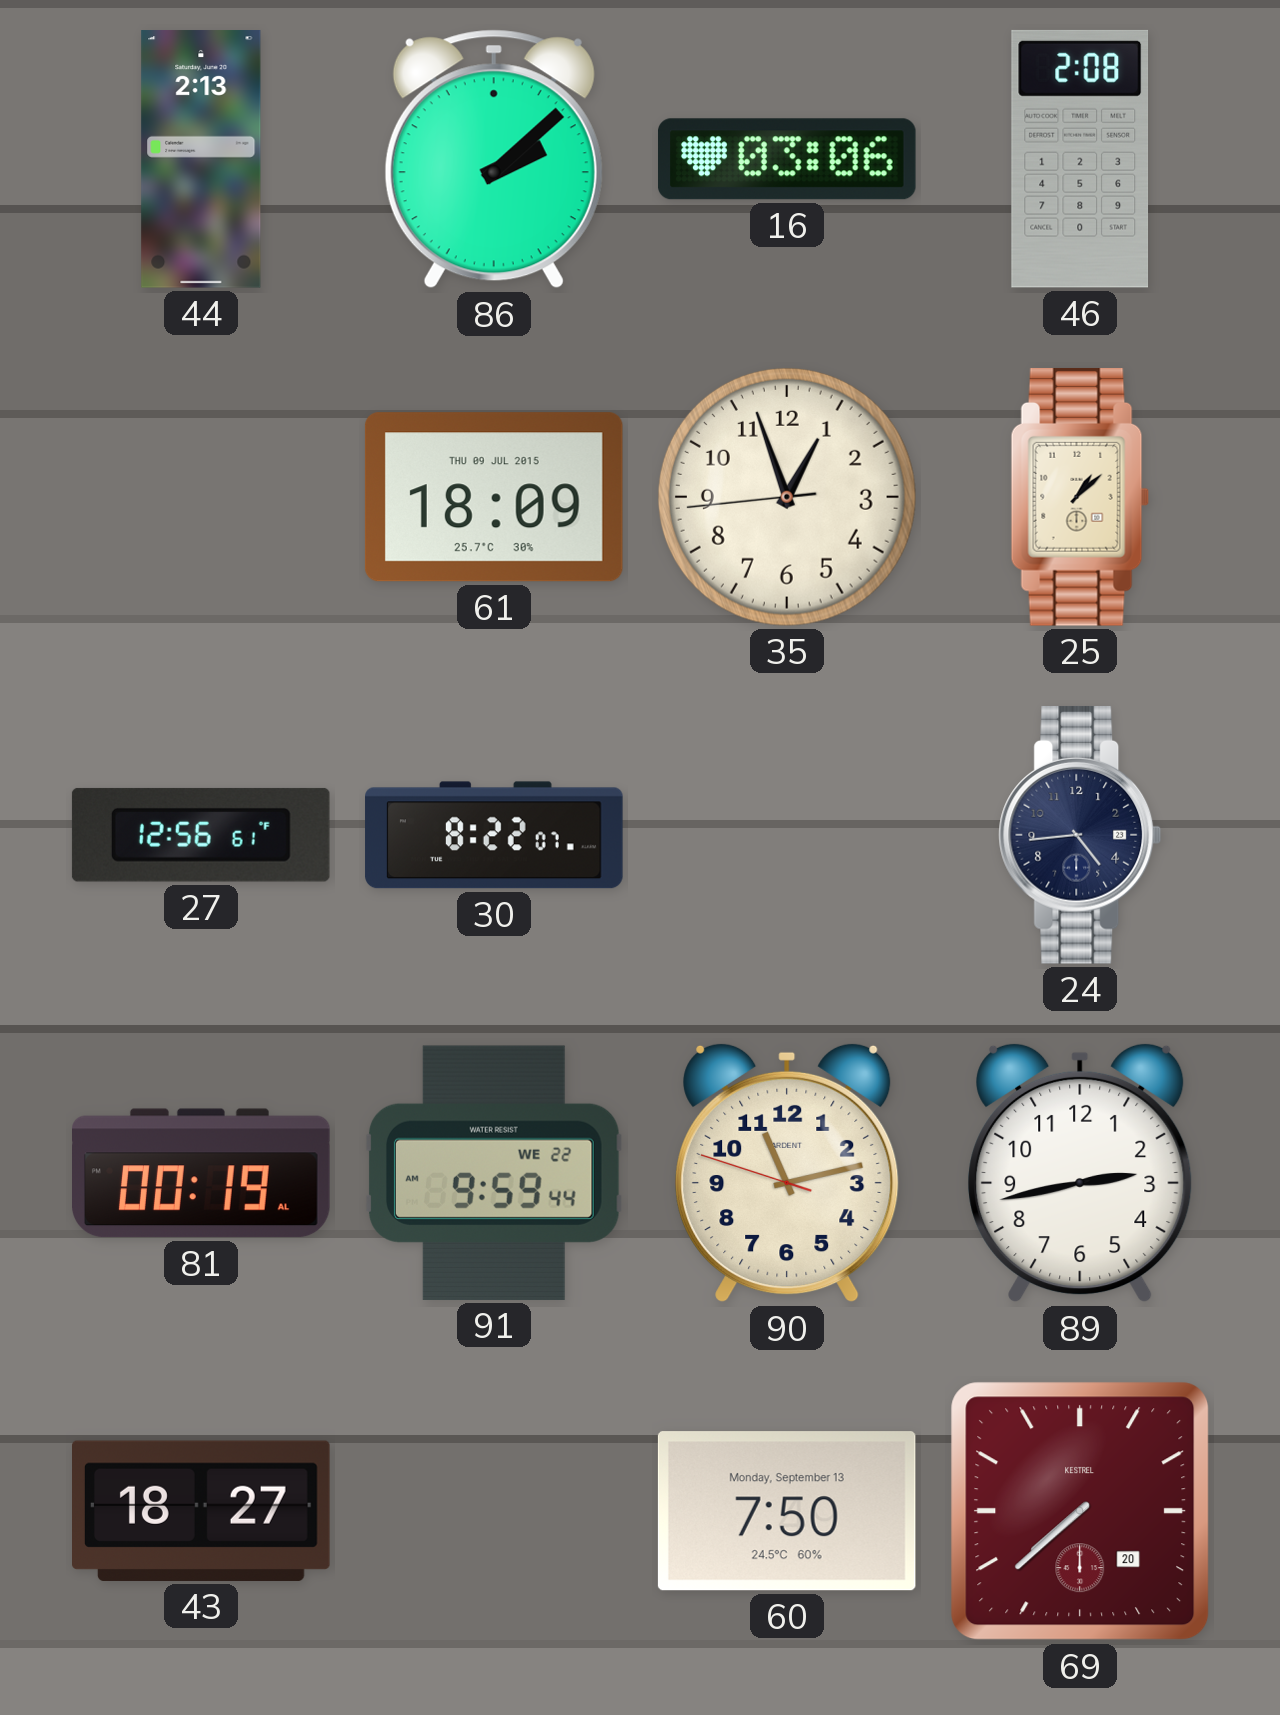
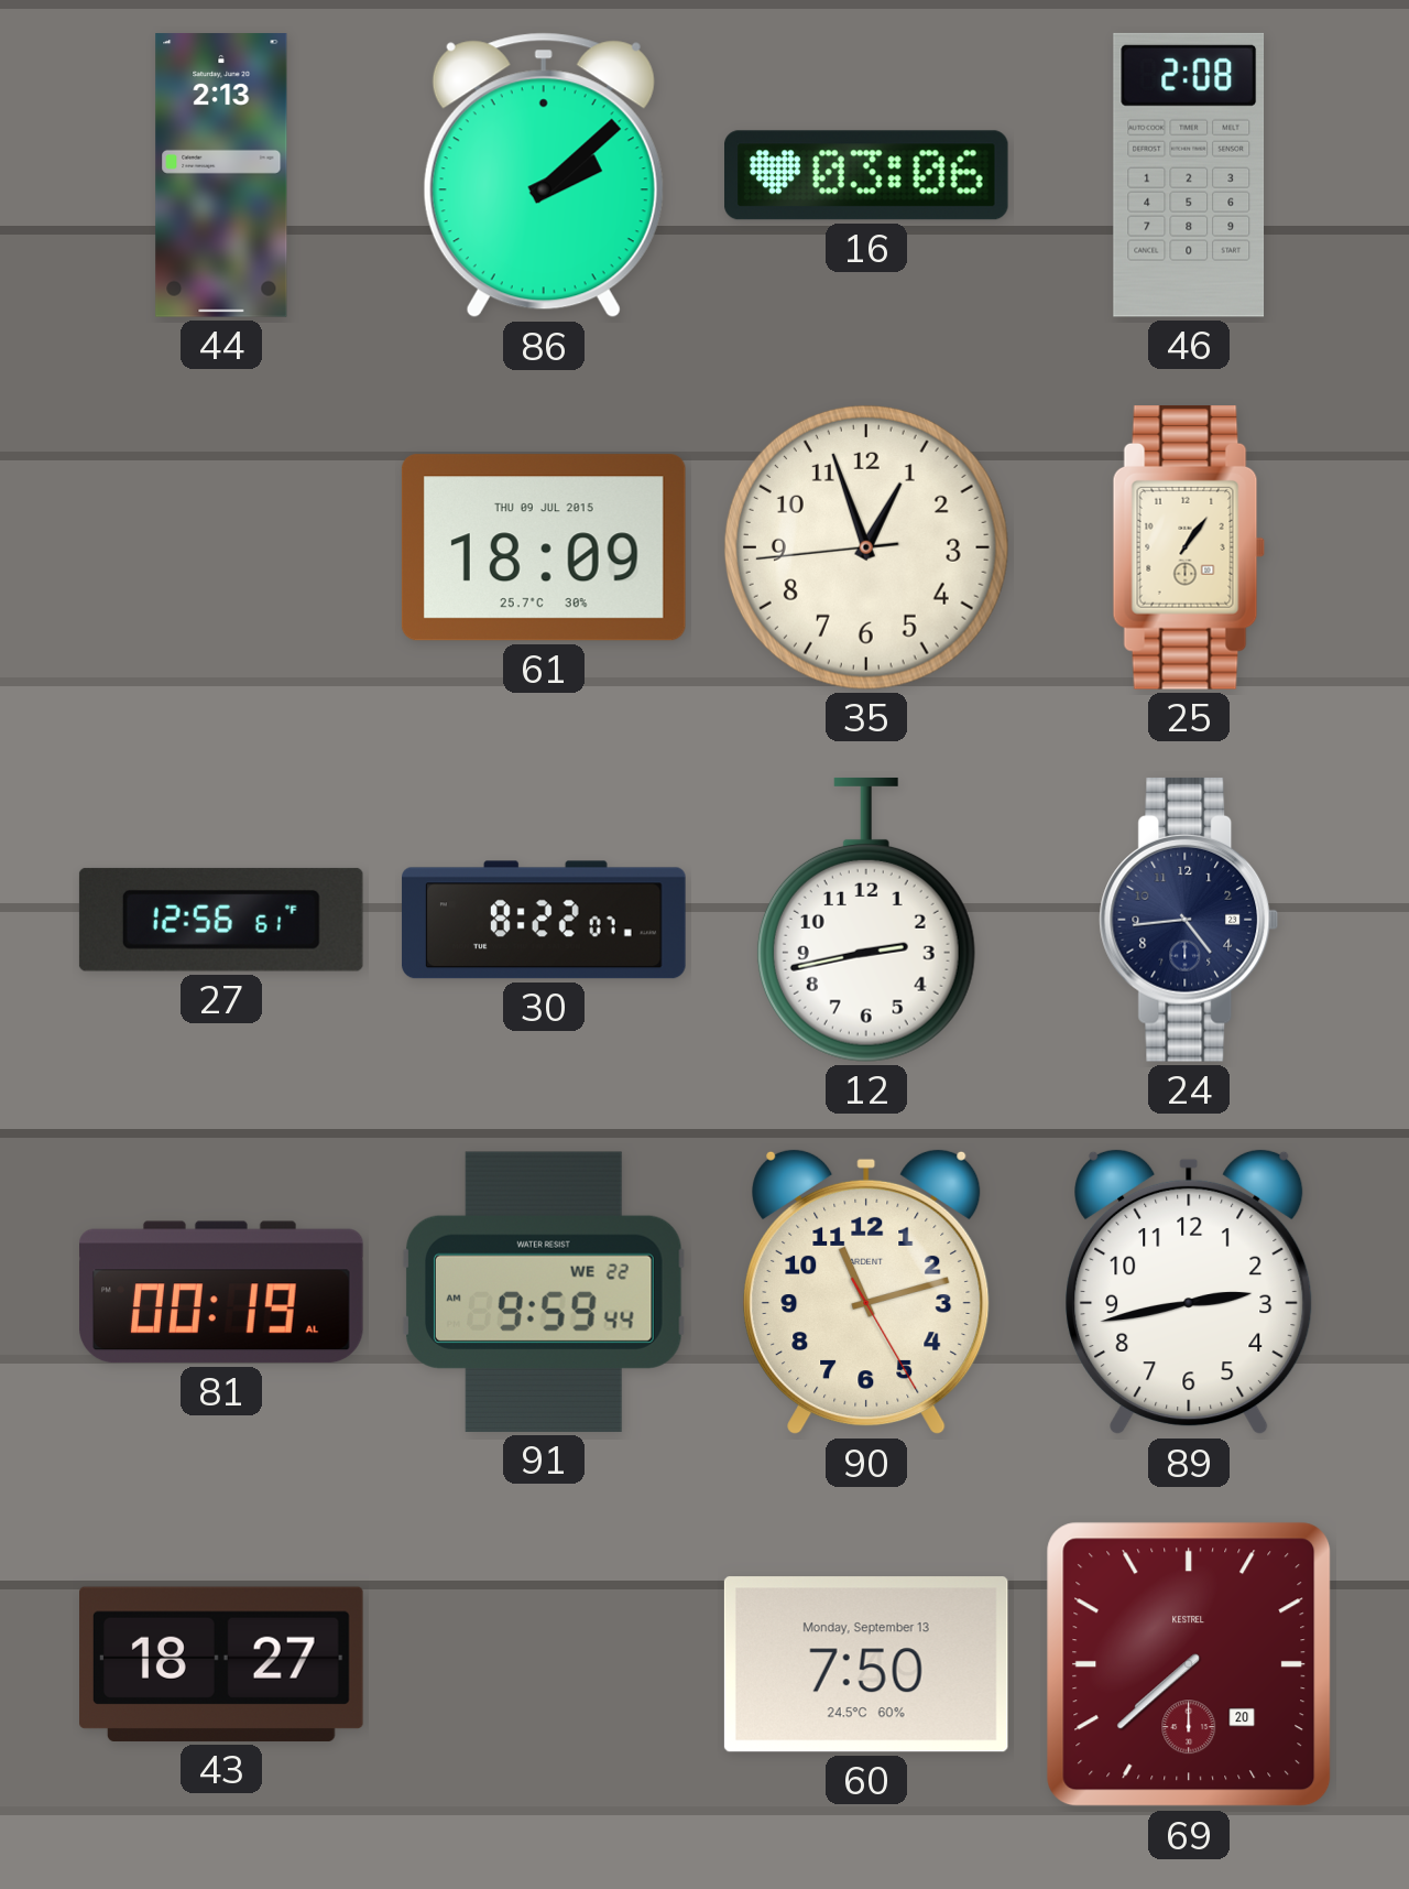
25: 1:08 -> 1:06
12: none -> 2:43
90: 11:12:48 -> 11:12:25
